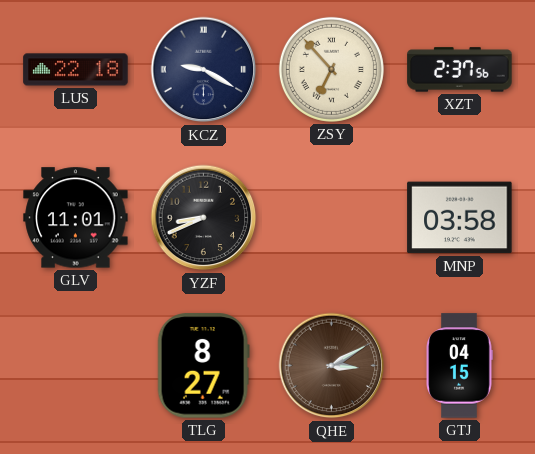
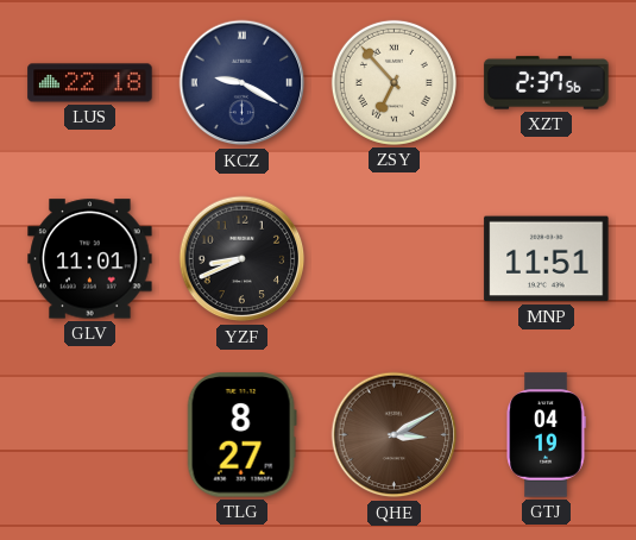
MNP: 03:58 -> 11:51
GTJ: 04:15 -> 04:19
